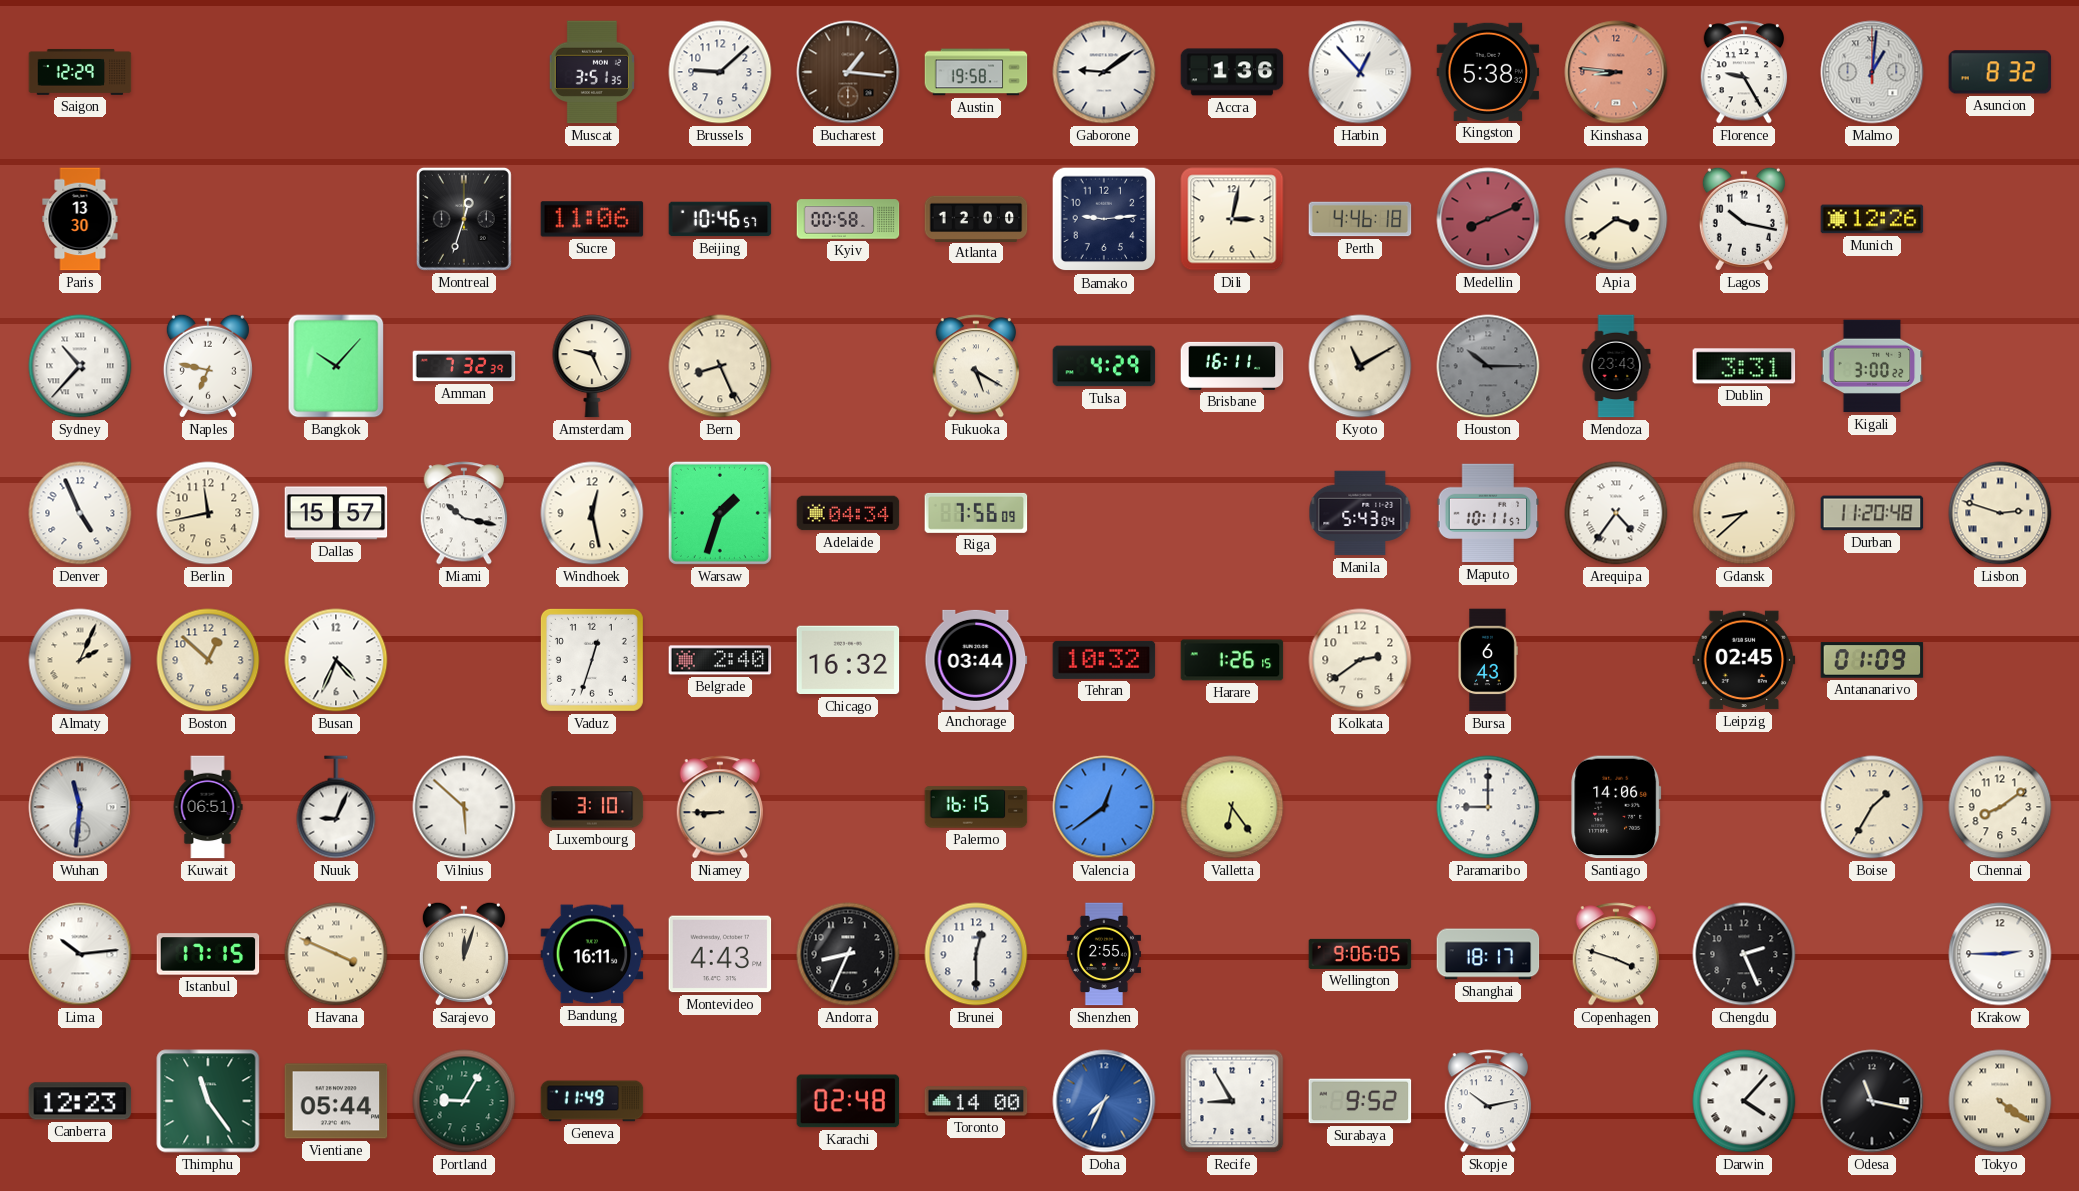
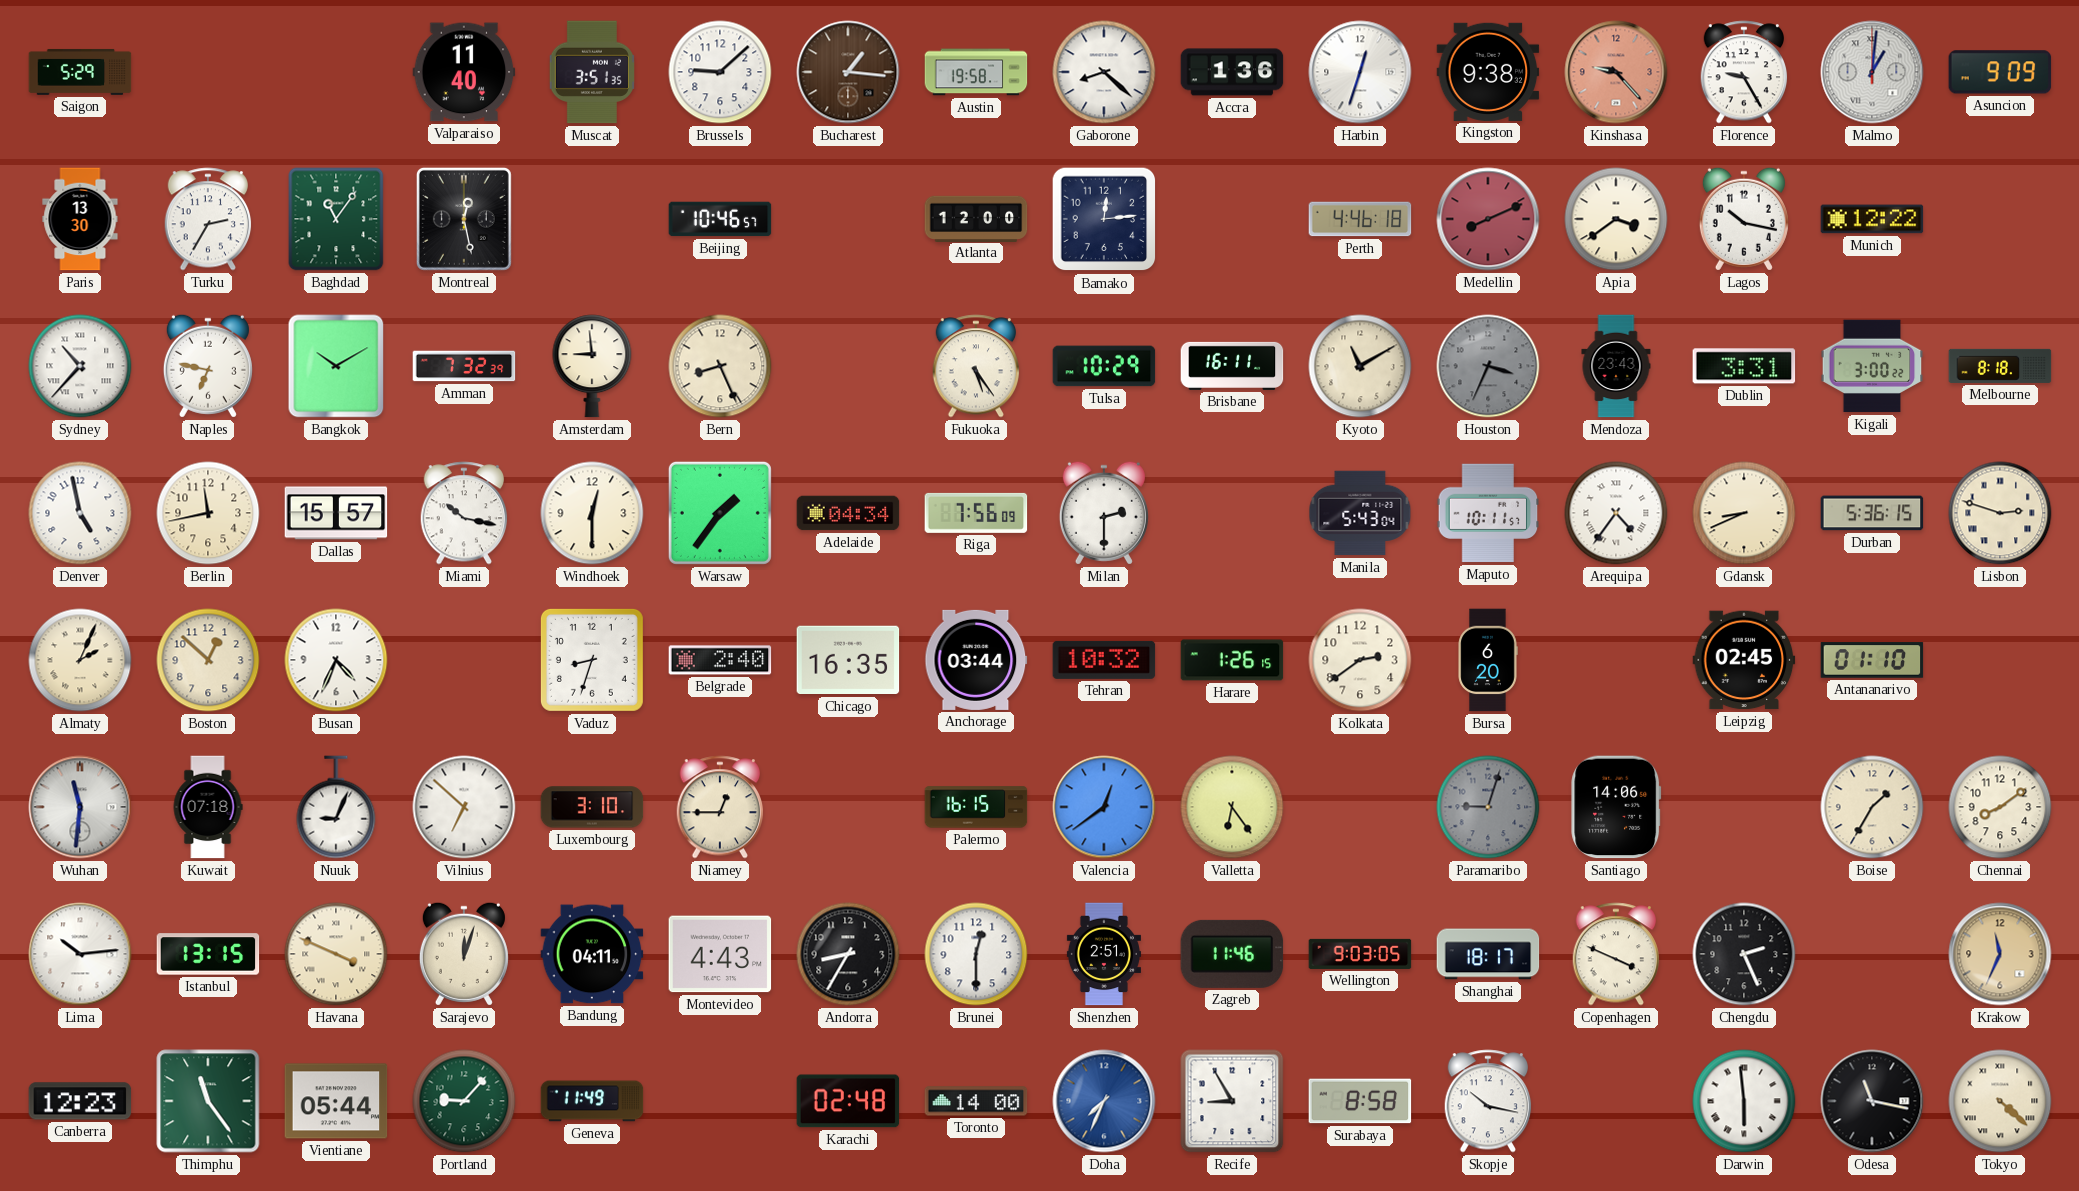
Saigon: 12:29 -> 5:29
Valparaiso: none -> 11:40
Gaborone: 9:09 -> 8:22
Harbin: 12:53 -> 12:33
Kingston: 5:38 -> 9:38
Kinshasa: 8:46 -> 9:23
Asuncion: 8:32 -> 9:09
Turku: none -> 2:35
Baghdad: none -> 11:06
Montreal: 12:33 -> 12:28
Sucre: 11:06 -> none
Kyiv: 00:58 -> none
Bamako: 9:14 -> 12:14
Dili: 3:02 -> none
Munich: 12:26 -> 12:22
Bangkok: 10:07 -> 10:10
Amsterdam: 9:26 -> 8:59
Fukuoka: 5:20 -> 5:24
Tulsa: 4:29 -> 10:29
Houston: 10:15 -> 3:34
Melbourne: none -> 8:18
Denver: 4:56 -> 4:58
Windhoek: 12:28 -> 12:30
Warsaw: 1:33 -> 1:36
Milan: none -> 2:30
Gdansk: 8:38 -> 8:41
Durban: 11:20 -> 5:36
Vaduz: 12:33 -> 8:33
Chicago: 16:32 -> 16:35
Bursa: 6:43 -> 6:20
Antananarivo: 01:09 -> 01:10
Kuwait: 06:51 -> 07:18
Vilnius: 5:52 -> 6:52
Niamey: 8:45 -> 12:45
Paramaribo: 9:00 -> 9:03
Paramaribo dial: white -> grey
Istanbul: 17:15 -> 13:15
Bandung: 16:11 -> 04:11
Andorra: 8:34 -> 8:35
Shenzhen: 2:55 -> 2:51
Zagreb: none -> 11:46
Wellington: 9:06 -> 9:03
Copenhagen: 3:48 -> 3:49
Krakow: 2:45 -> 11:34
Krakow dial: white -> champagne
Portland: 9:05 -> 9:07
Surabaya: 9:52 -> 8:58
Skopje: 10:13 -> 10:17
Darwin: 4:07 -> 5:59
Tokyo: 4:21 -> 4:22
